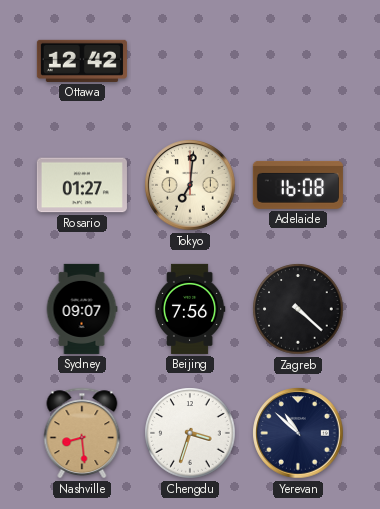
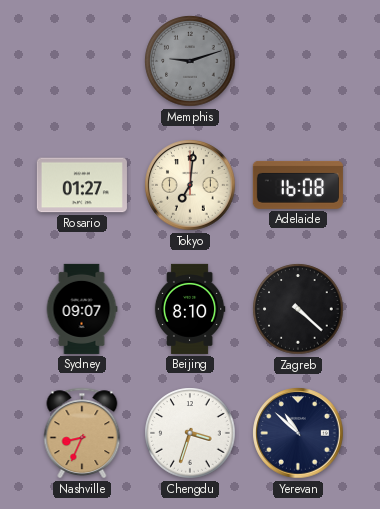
Ottawa: 12:42 -> none
Memphis: none -> 9:12
Beijing: 7:56 -> 8:10
Nashville: 8:29 -> 8:34
